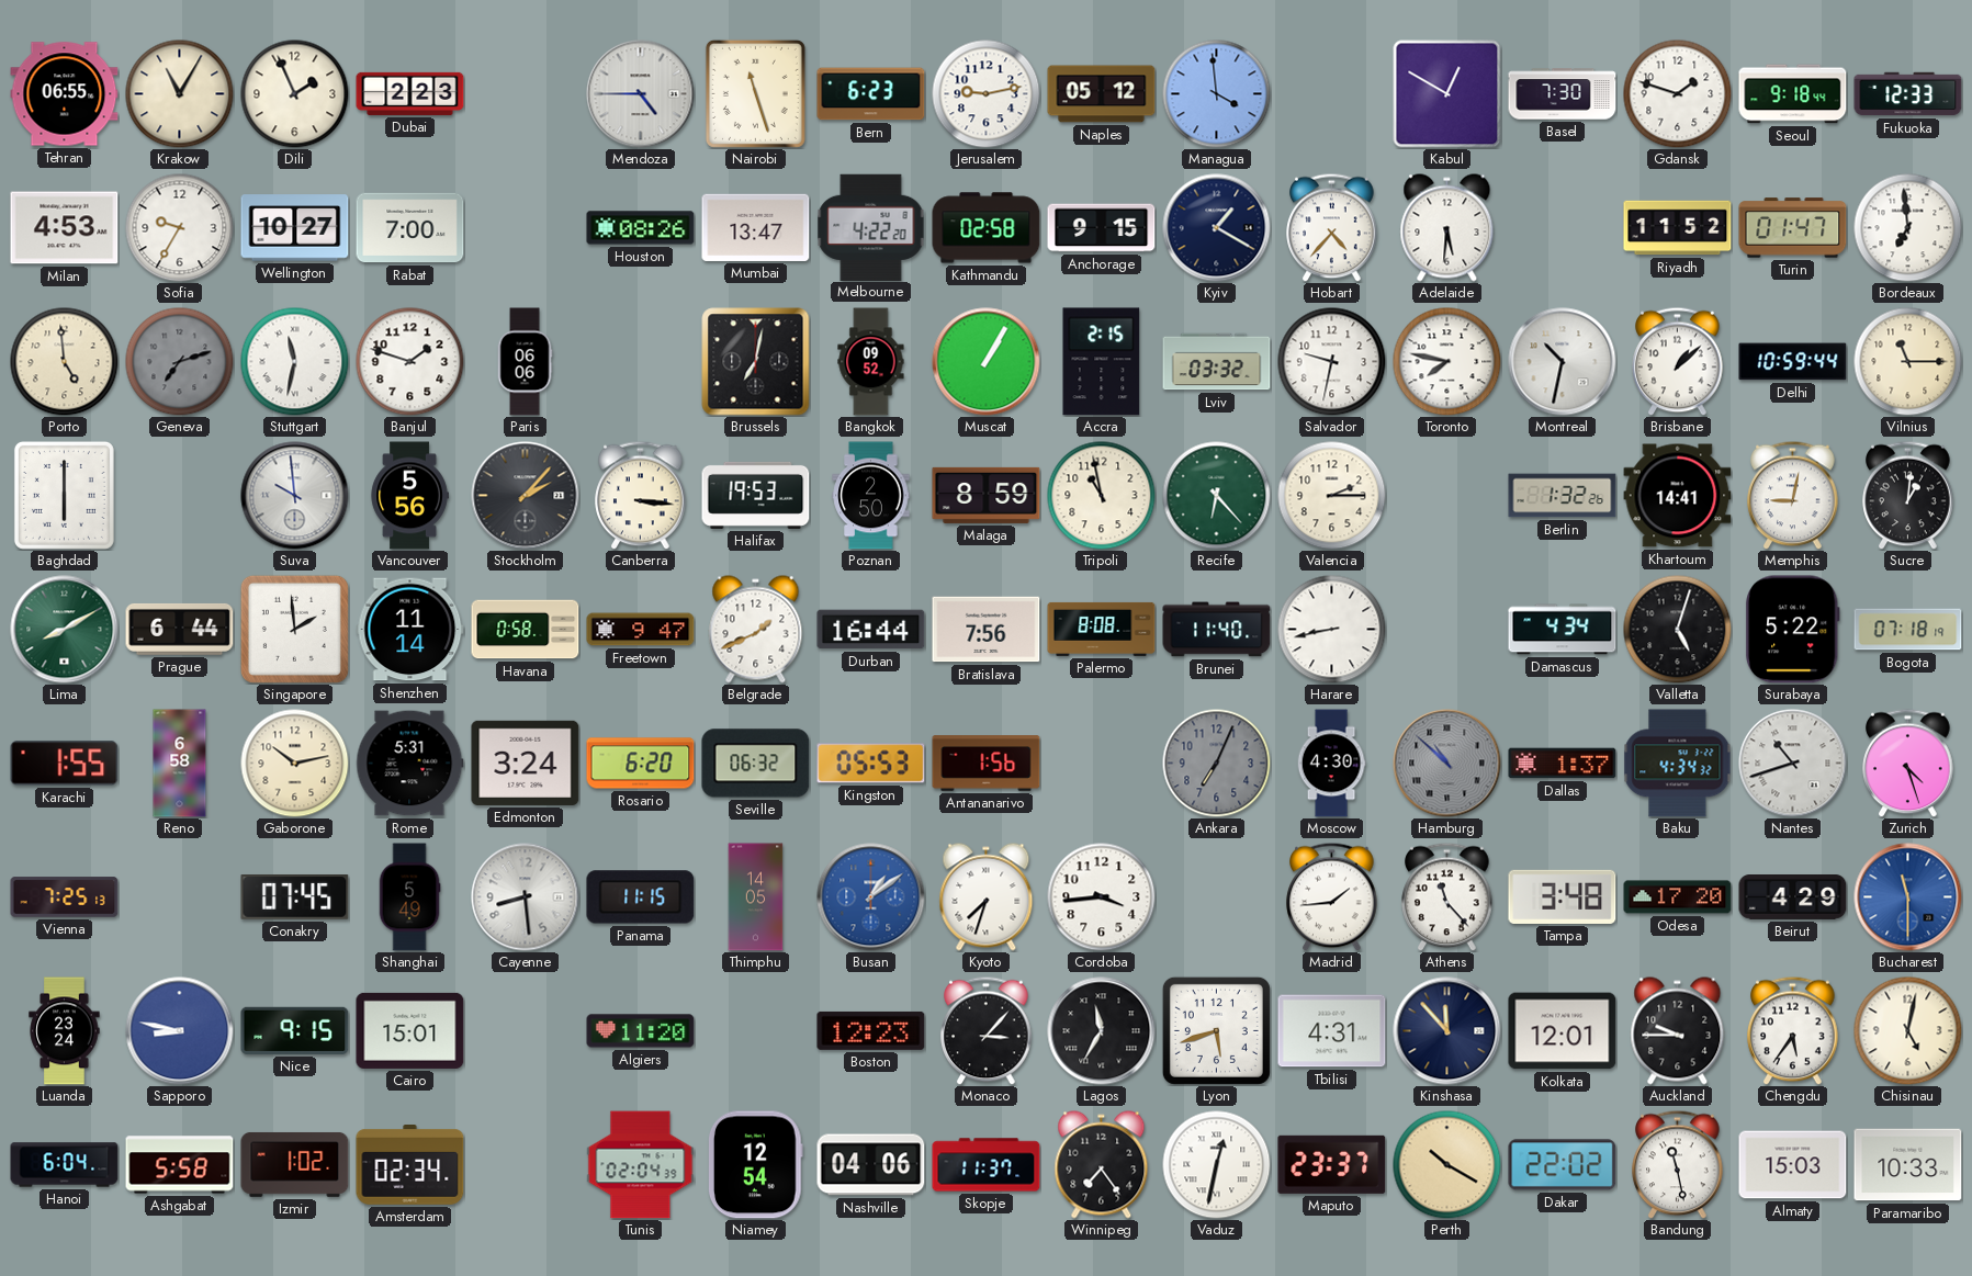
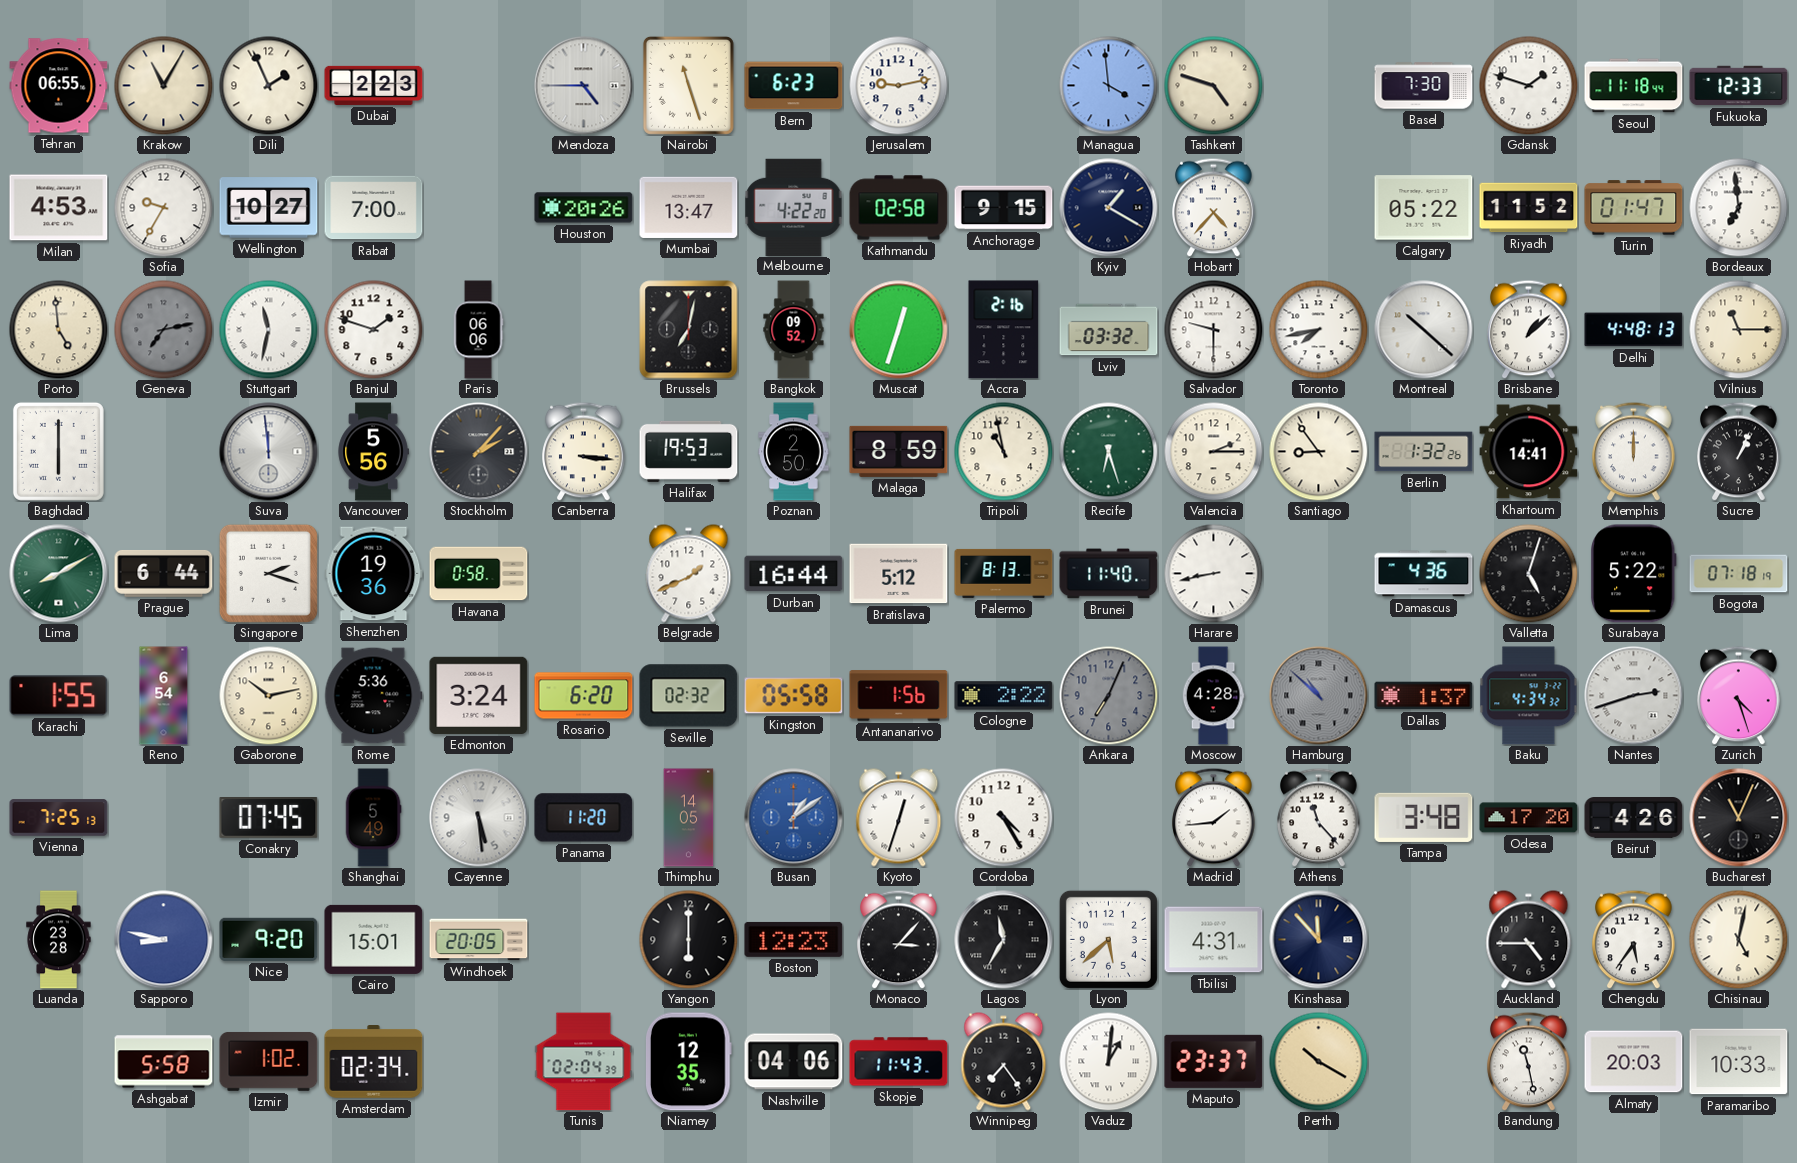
Naples: 05:12 -> none
Tashkent: none -> 4:48
Kabul: 12:50 -> none
Seoul: 9:18 -> 11:18
Houston: 08:26 -> 20:26
Adelaide: 5:31 -> none
Calgary: none -> 05:22
Geneva: 7:12 -> 7:13
Muscat: 1:05 -> 12:33
Accra: 2:15 -> 2:16
Salvador: 9:32 -> 9:30
Toronto: 7:47 -> 7:43
Montreal: 10:32 -> 10:22
Delhi: 10:59 -> 4:48
Suva: 9:59 -> 11:59
Recife: 6:23 -> 6:27
Santiago: none -> 8:54
Memphis: 9:02 -> 12:00
Sucre: 1:01 -> 1:04
Singapore: 1:59 -> 2:18
Shenzhen: 11:14 -> 19:36
Freetown: 9:47 -> none
Bratislava: 7:56 -> 5:12
Palermo: 8:08 -> 8:13
Damascus: 4:34 -> 4:36
Reno: 6:58 -> 6:54
Rome: 5:31 -> 5:36
Seville: 06:32 -> 02:32
Kingston: 05:53 -> 05:58
Cologne: none -> 2:22
Moscow: 4:30 -> 4:28
Nantes: 10:42 -> 2:42
Cayenne: 8:29 -> 5:29
Panama: 11:15 -> 11:20
Kyoto: 7:33 -> 12:33
Cordoba: 3:44 -> 4:25
Beirut: 4:29 -> 4:26
Bucharest: 11:30 -> 11:04
Bucharest dial: blue -> black
Luanda: 23:24 -> 23:28
Nice: 9:15 -> 9:20
Windhoek: none -> 20:05
Algiers: 11:20 -> none
Yangon: none -> 6:00
Lyon: 5:42 -> 5:38
Kolkata: 12:01 -> none
Auckland: 9:45 -> 4:45
Hanoi: 6:04 -> none
Niamey: 12:54 -> 12:35
Skopje: 11:37 -> 11:43
Vaduz: 12:32 -> 1:01
Dakar: 22:02 -> none
Almaty: 15:03 -> 20:03
